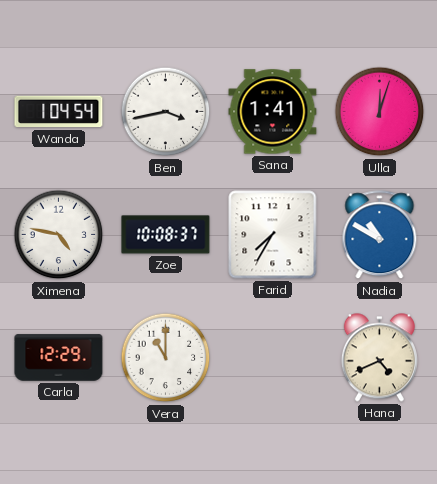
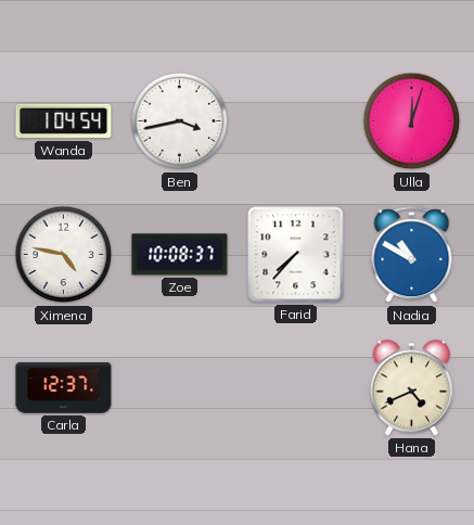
Sana: 1:41 -> none
Farid: 7:35 -> 7:37
Carla: 12:29 -> 12:37
Vera: 11:00 -> none
